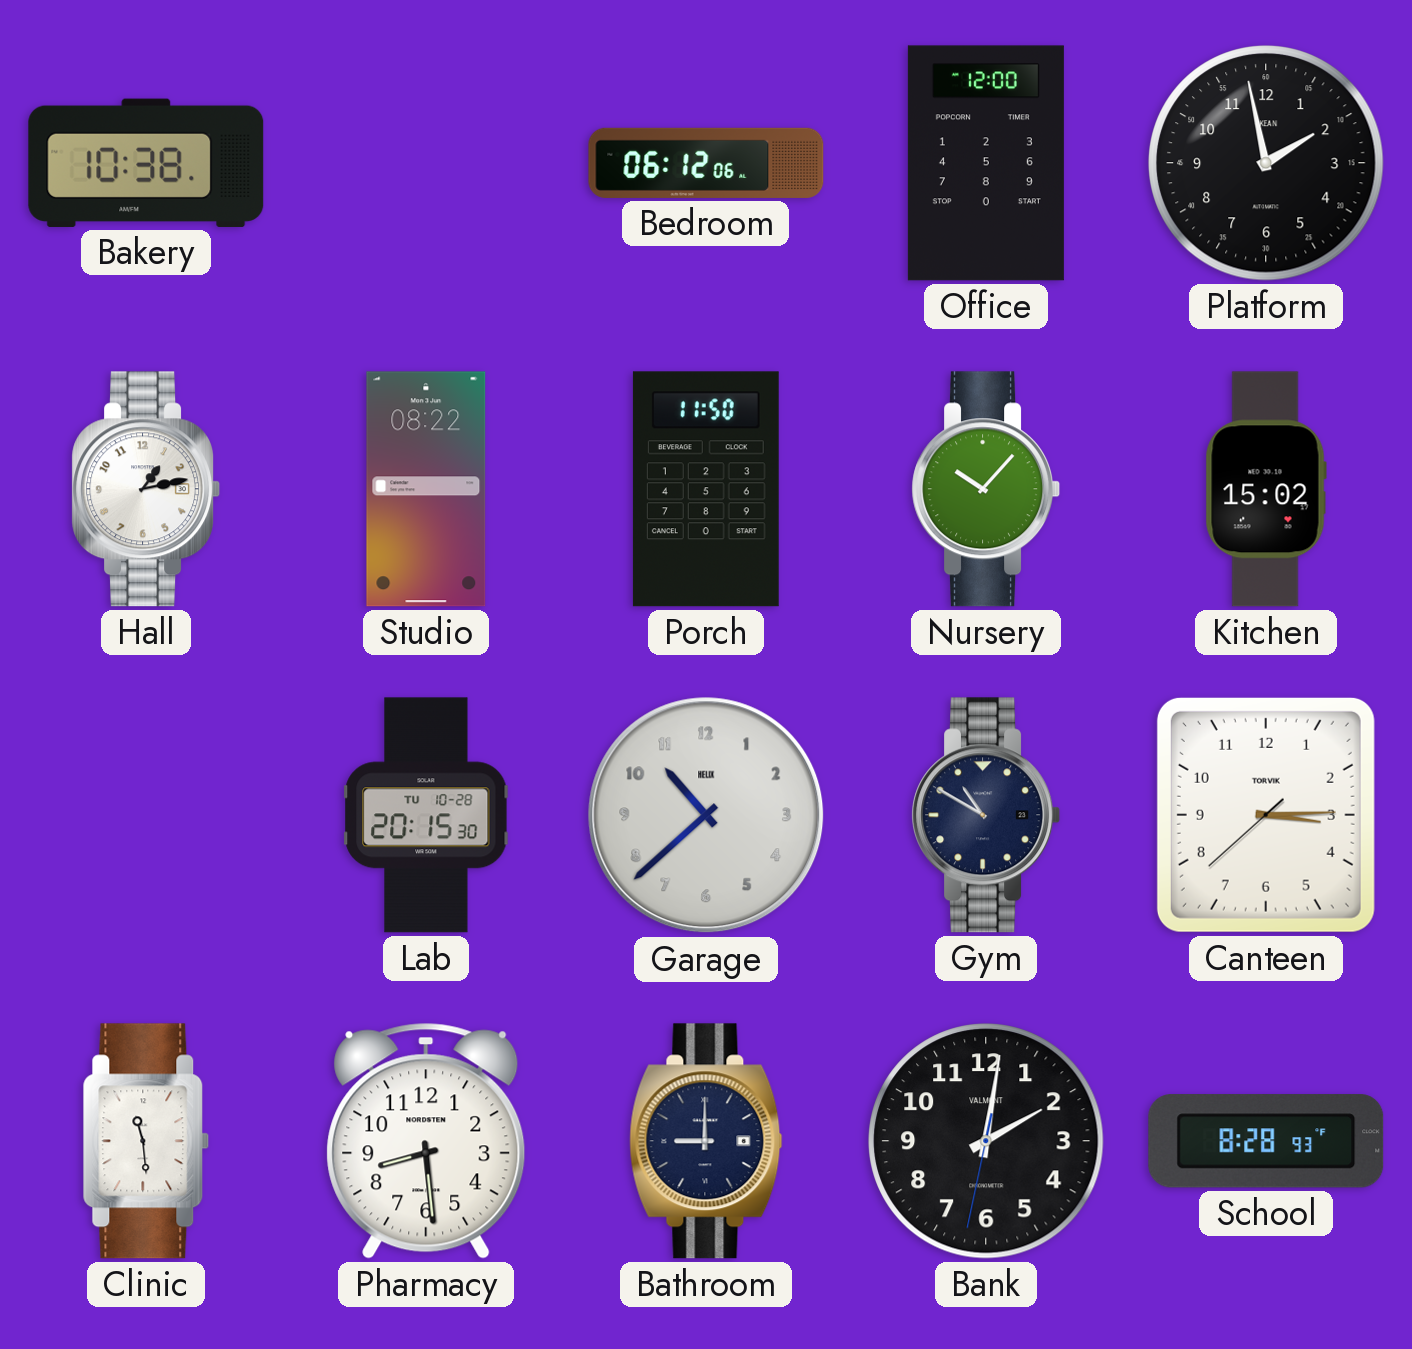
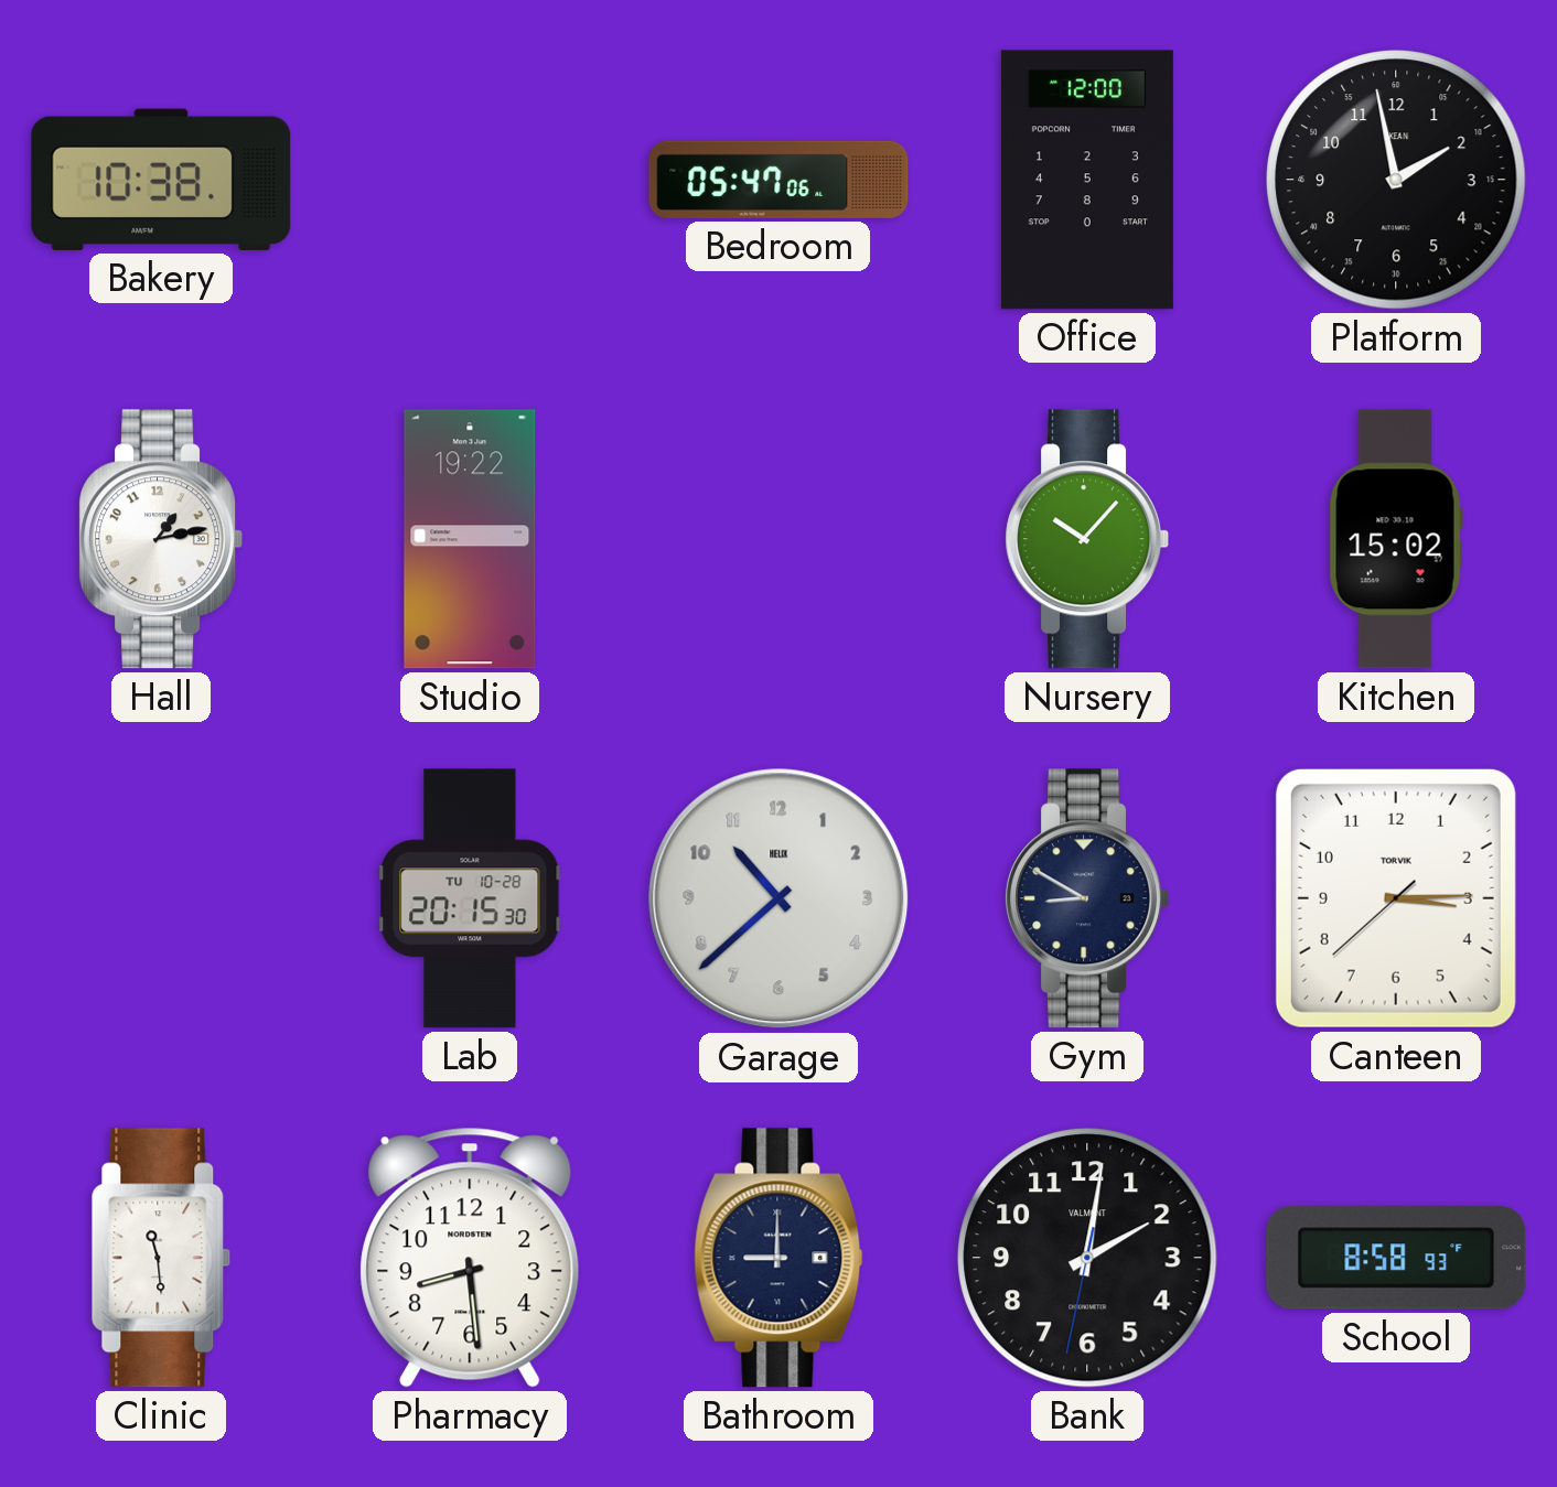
Bedroom: 06:12 -> 05:47
Studio: 08:22 -> 19:22
Porch: 11:50 -> none
Gym: 10:50 -> 8:50
School: 8:28 -> 8:58
